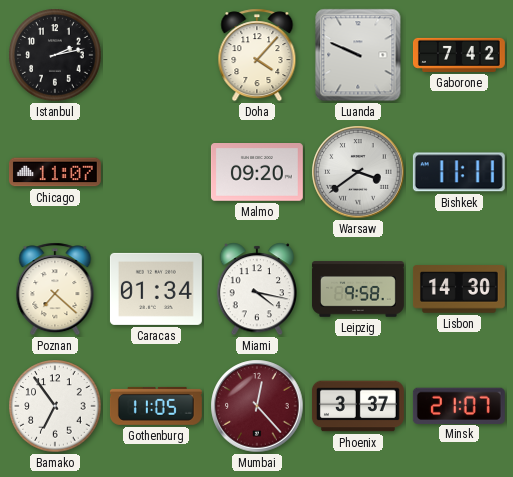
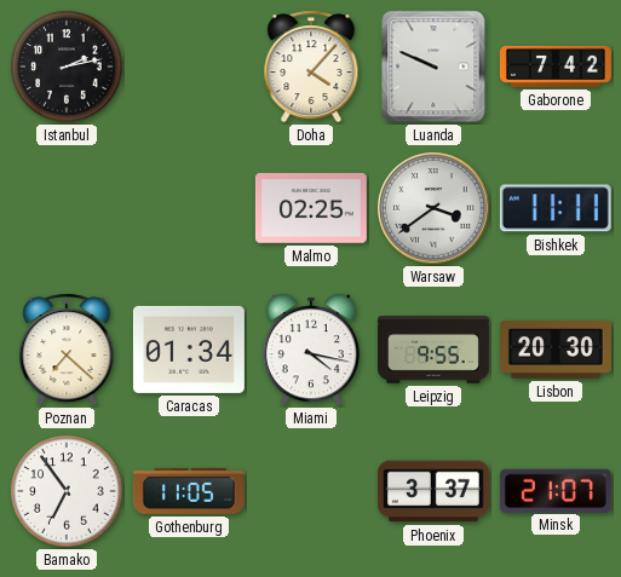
Chicago: 11:07 -> none
Malmo: 09:20 -> 02:25
Leipzig: 9:58 -> 9:55
Lisbon: 14:30 -> 20:30
Mumbai: 12:23 -> none
